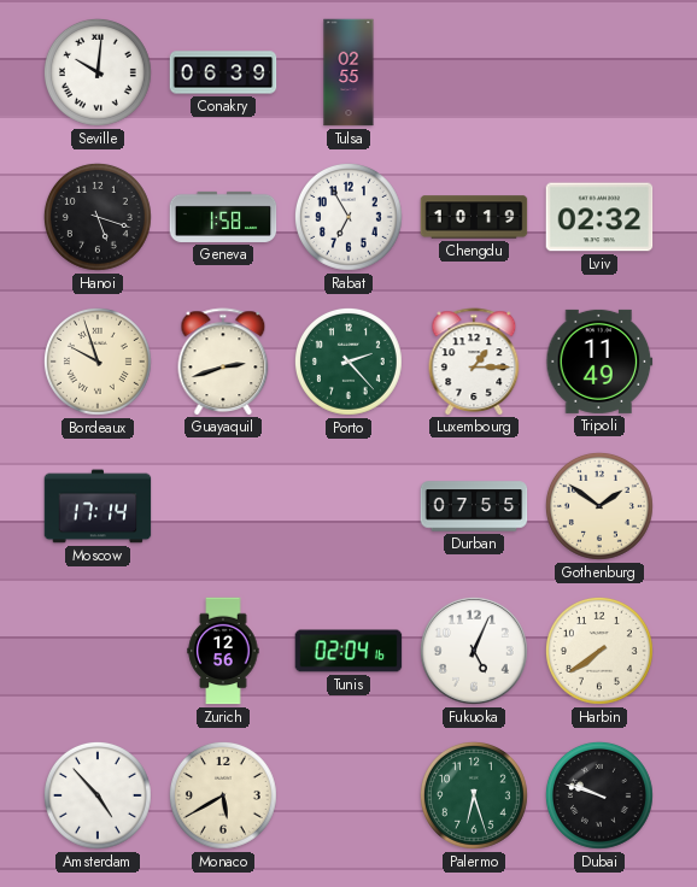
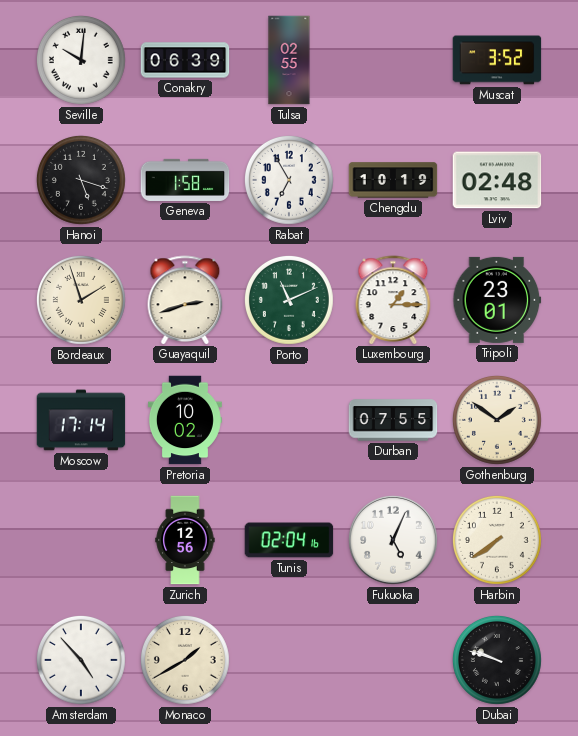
Muscat: none -> 3:52
Lviv: 02:32 -> 02:48
Bordeaux: 9:57 -> 1:57
Porto: 2:23 -> 11:11
Tripoli: 11:49 -> 23:01
Pretoria: none -> 10:02
Monaco: 5:40 -> 1:40
Palermo: 6:27 -> none
